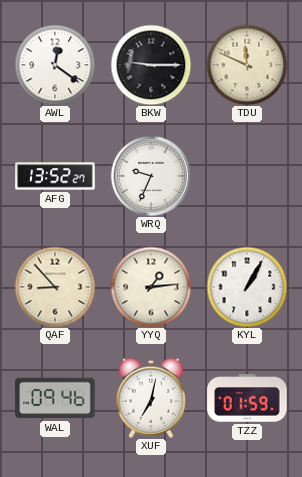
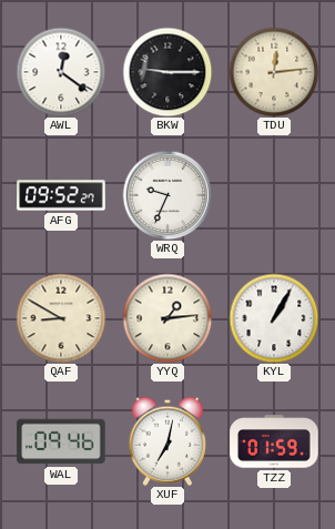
TDU: 11:49 -> 12:14
AFG: 13:52 -> 09:52
QAF: 8:53 -> 8:50
